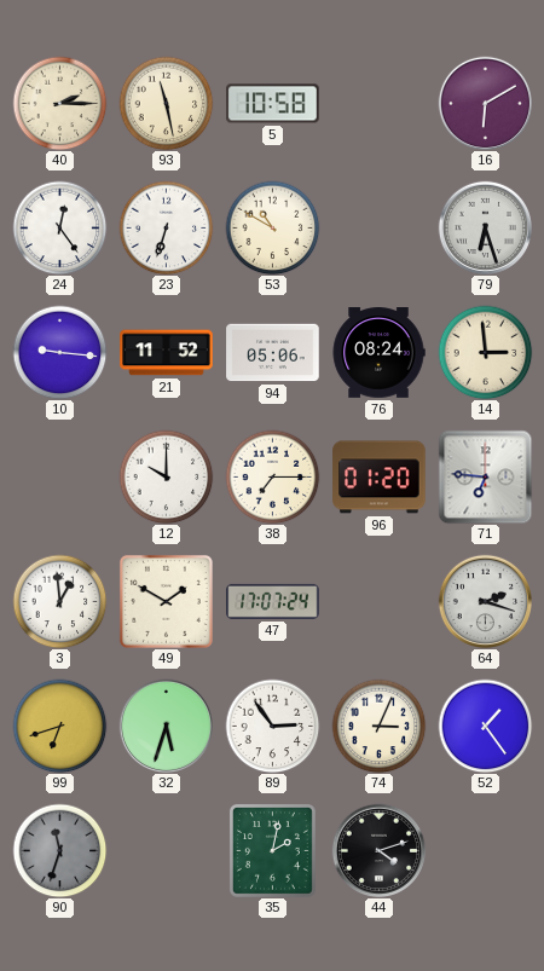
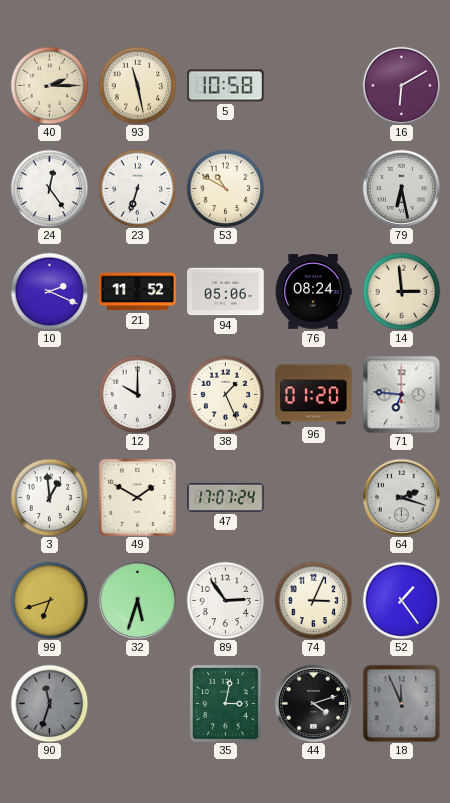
79: 6:27 -> 6:28
10: 9:16 -> 2:19
38: 7:15 -> 1:26
35: 2:02 -> 3:02
18: none -> 11:56
